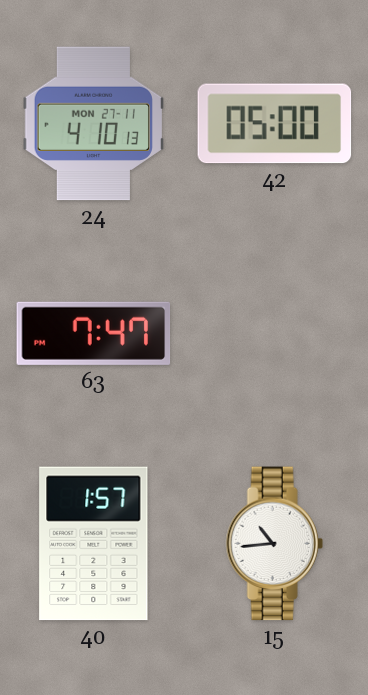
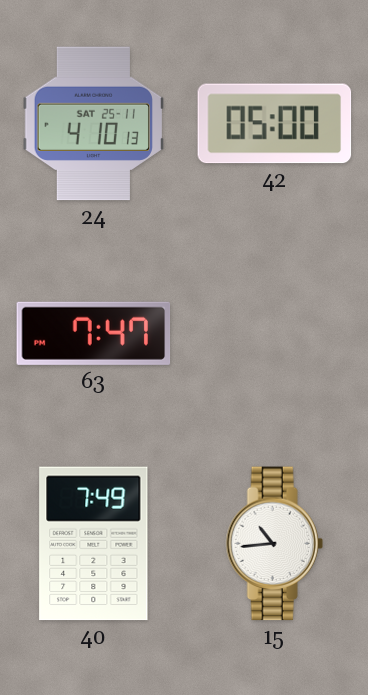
24 date: MON 27-11 -> SAT 25-11
40: 1:57 -> 7:49
